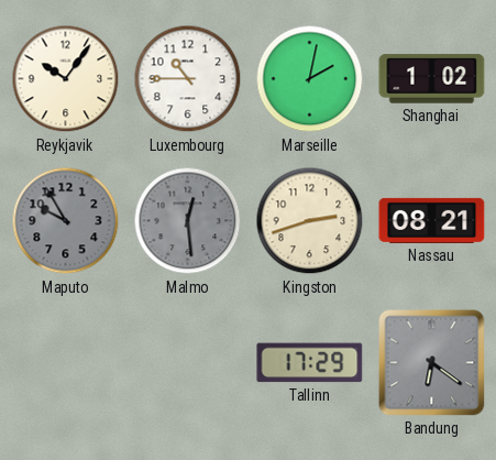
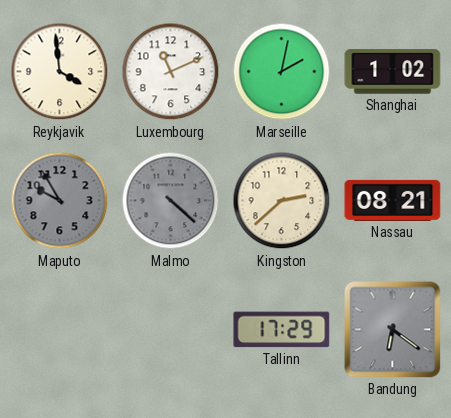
Reykjavik: 10:06 -> 3:59
Luxembourg: 10:45 -> 11:11
Malmo: 12:29 -> 4:22
Kingston: 2:42 -> 2:38
